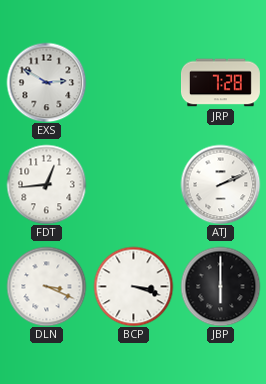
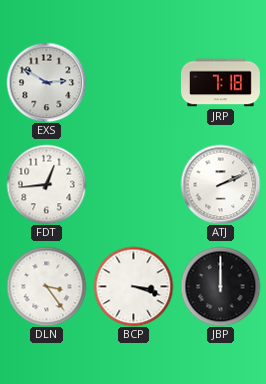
JRP: 7:28 -> 7:18
DLN: 3:19 -> 3:24
JBP: 6:00 -> 12:00
